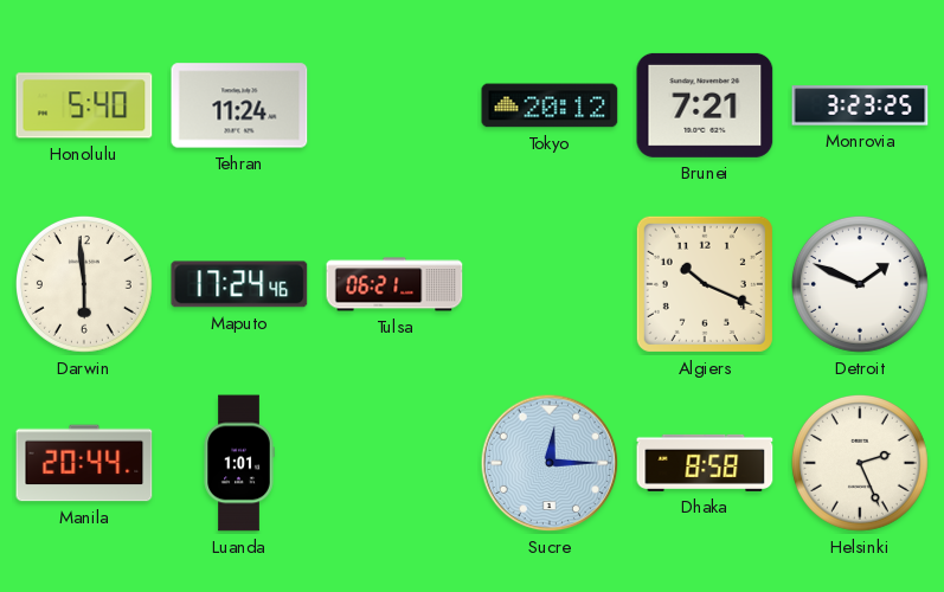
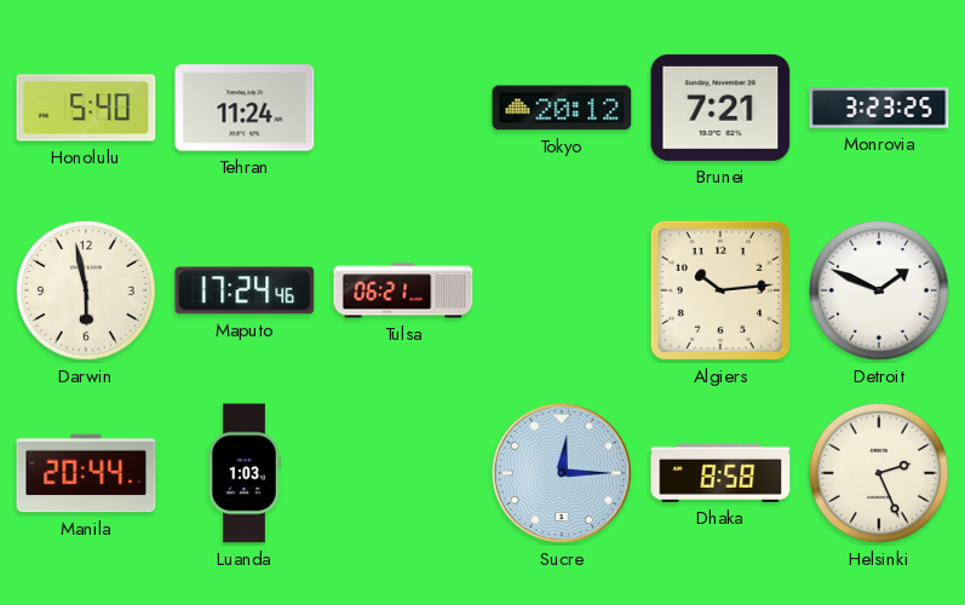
Darwin: 5:59 -> 5:58
Algiers: 10:19 -> 10:14
Luanda: 1:01 -> 1:03
